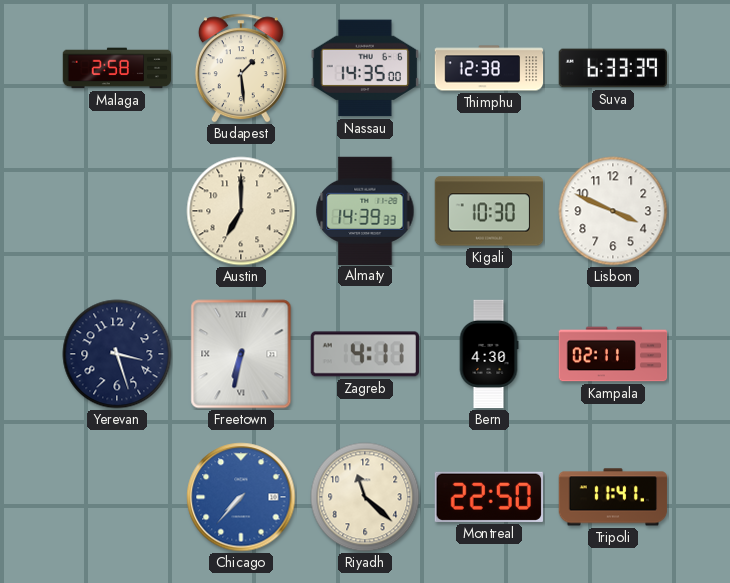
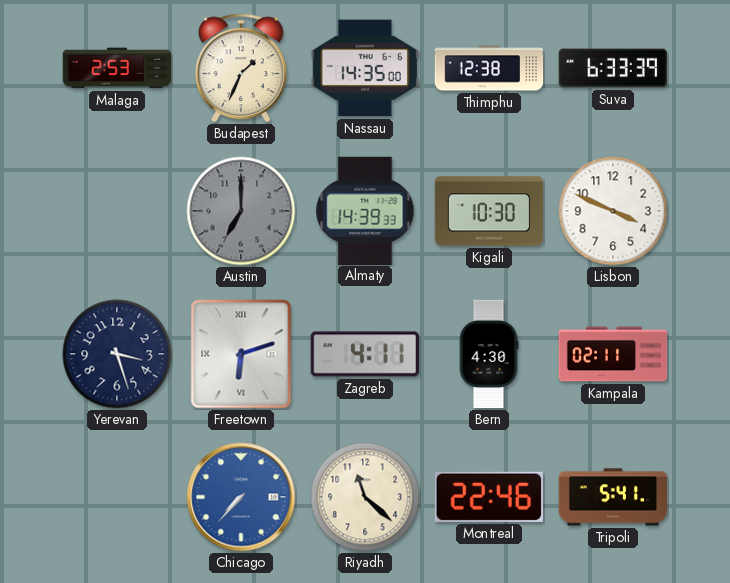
Malaga: 2:58 -> 2:53
Budapest: 1:29 -> 1:34
Austin dial: cream -> grey
Freetown: 6:32 -> 6:12
Montreal: 22:50 -> 22:46
Tripoli: 11:41 -> 5:41
